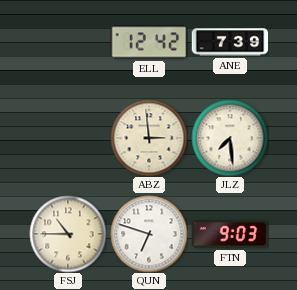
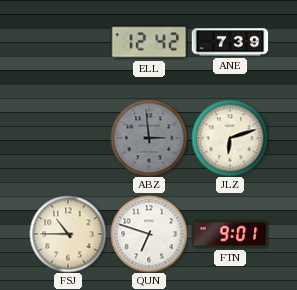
ABZ dial: cream -> grey
JLZ: 7:29 -> 6:12
FTN: 9:03 -> 9:01
